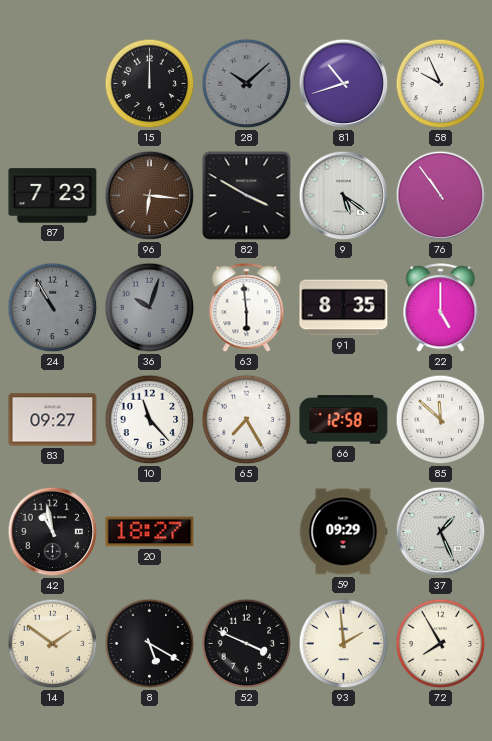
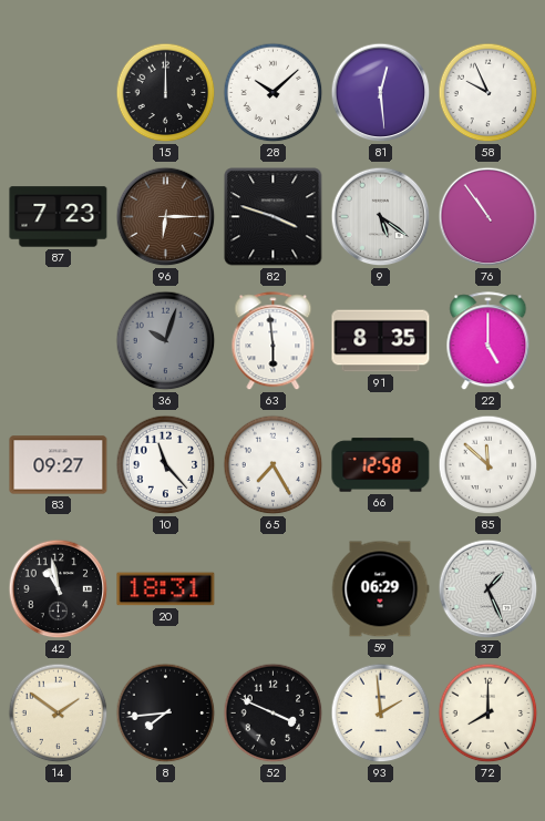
28 dial: grey -> white
81: 10:42 -> 12:29
96: 6:16 -> 6:15
82: 3:50 -> 3:48
24: 10:55 -> none
20: 18:27 -> 18:31
59: 09:29 -> 06:29
8: 5:20 -> 7:44
72: 7:55 -> 8:00
